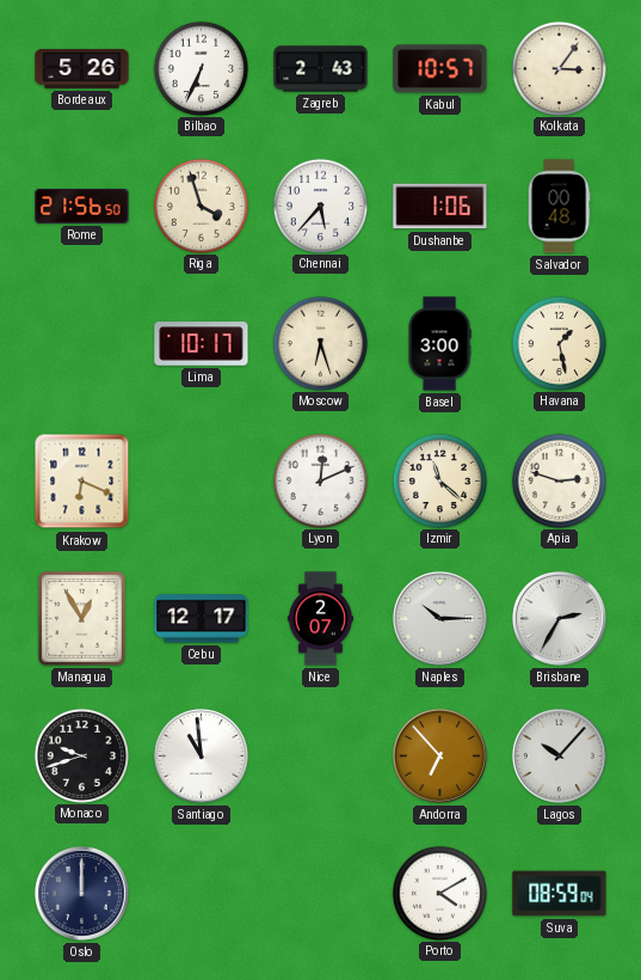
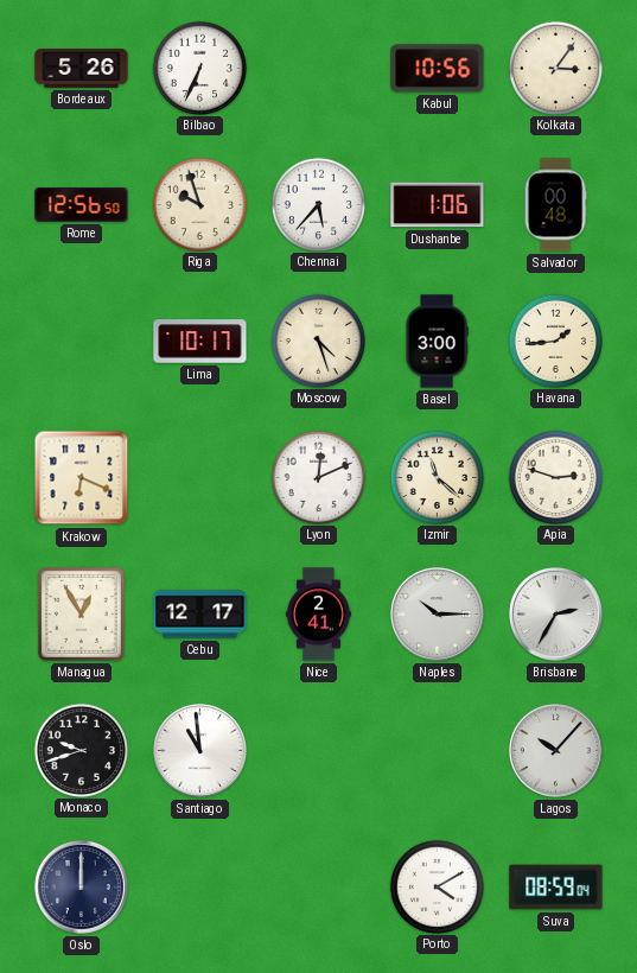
Zagreb: 2:43 -> none
Kabul: 10:57 -> 10:56
Rome: 21:56 -> 12:56
Riga: 3:57 -> 9:57
Moscow: 6:27 -> 4:27
Havana: 1:28 -> 1:44
Nice: 2:07 -> 2:41
Andorra: 6:53 -> none
